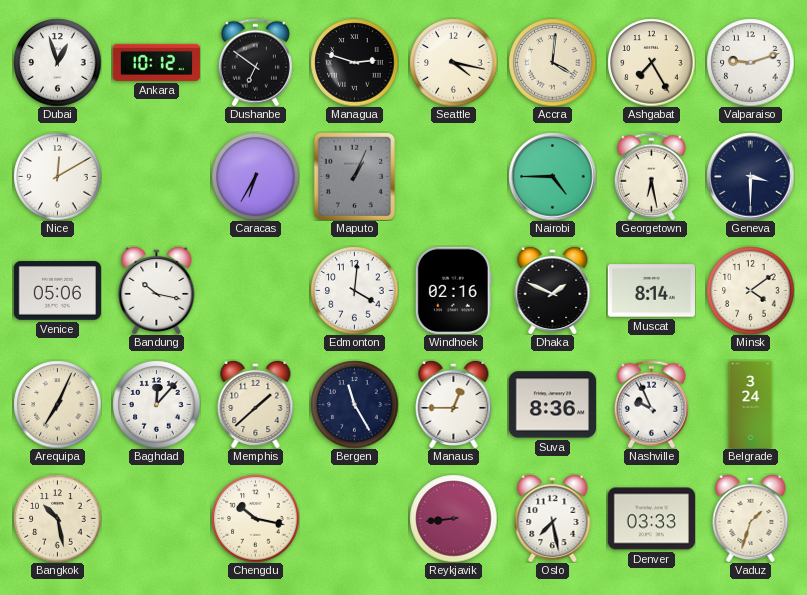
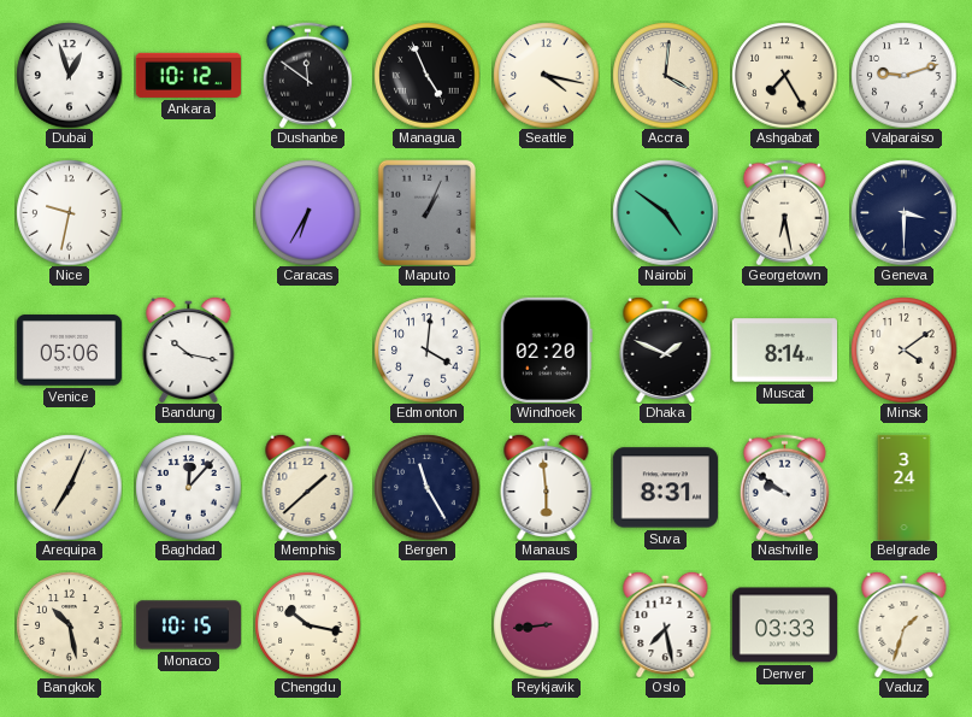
Dushanbe: 6:51 -> 11:51
Managua: 2:48 -> 4:56
Nice: 12:10 -> 9:32
Nairobi: 4:45 -> 4:51
Windhoek: 02:16 -> 02:20
Manaus: 12:45 -> 5:59
Suva: 8:36 -> 8:31
Nashville: 9:56 -> 9:51
Monaco: none -> 10:15
